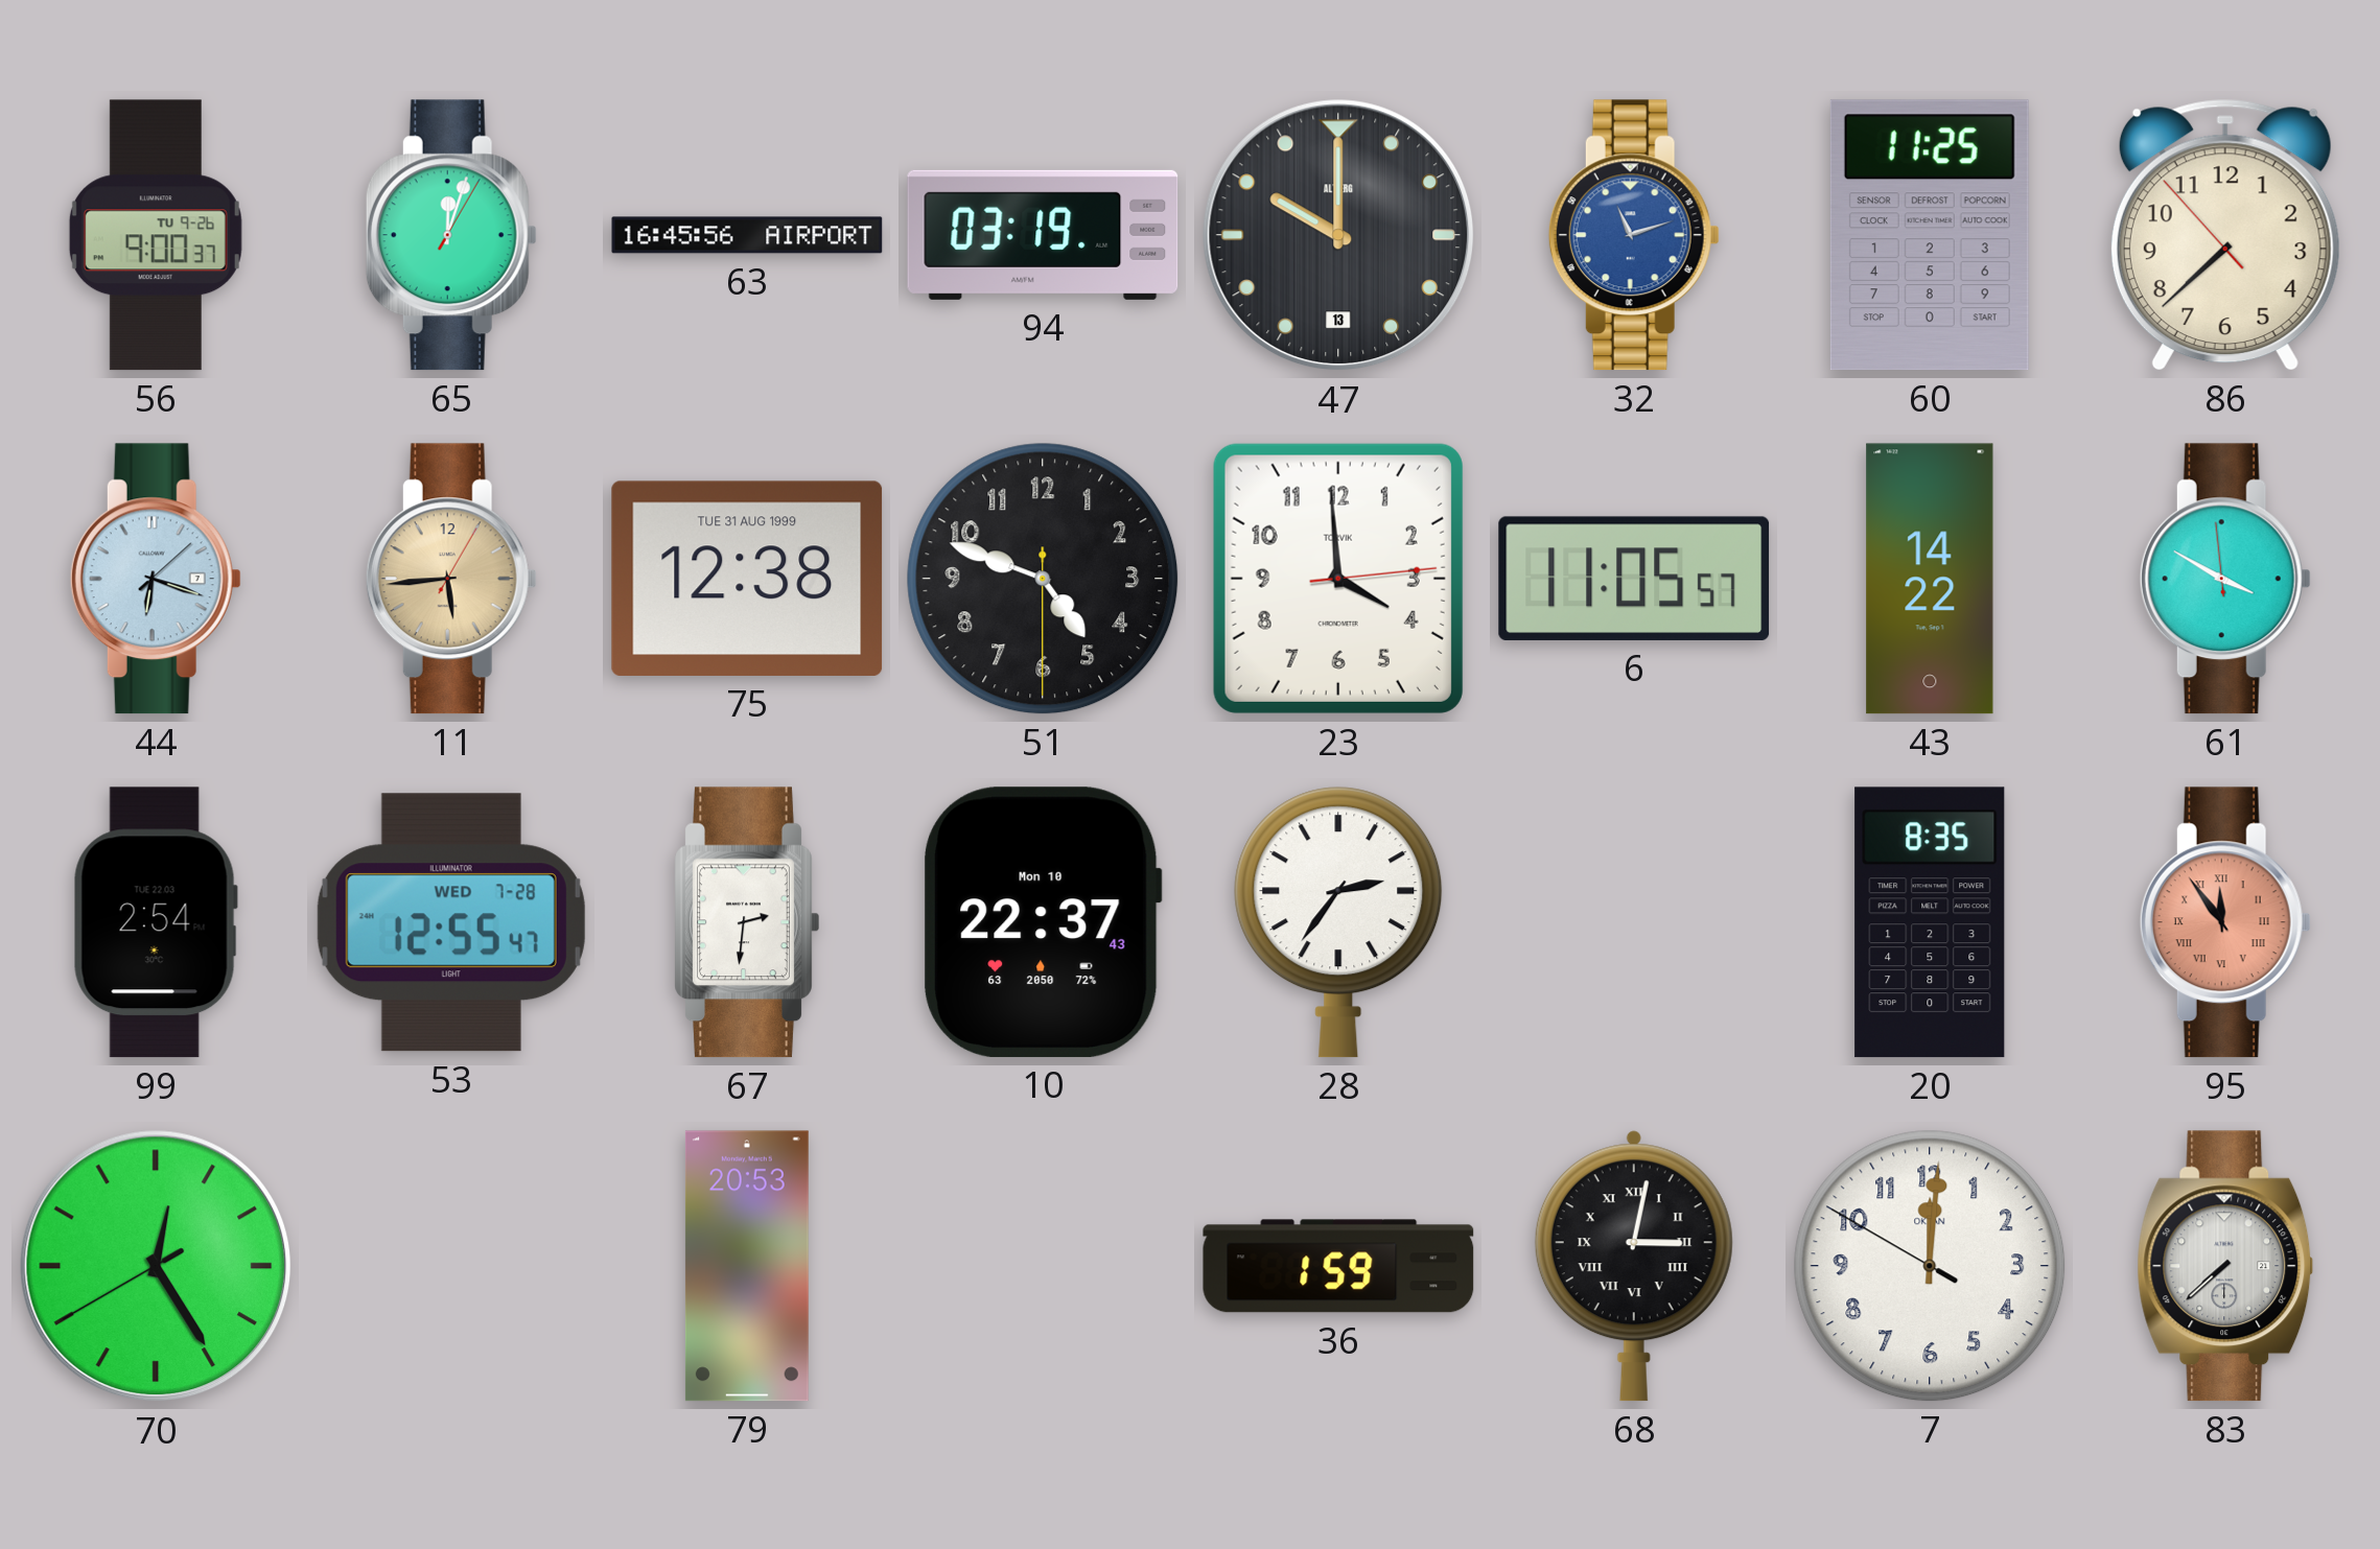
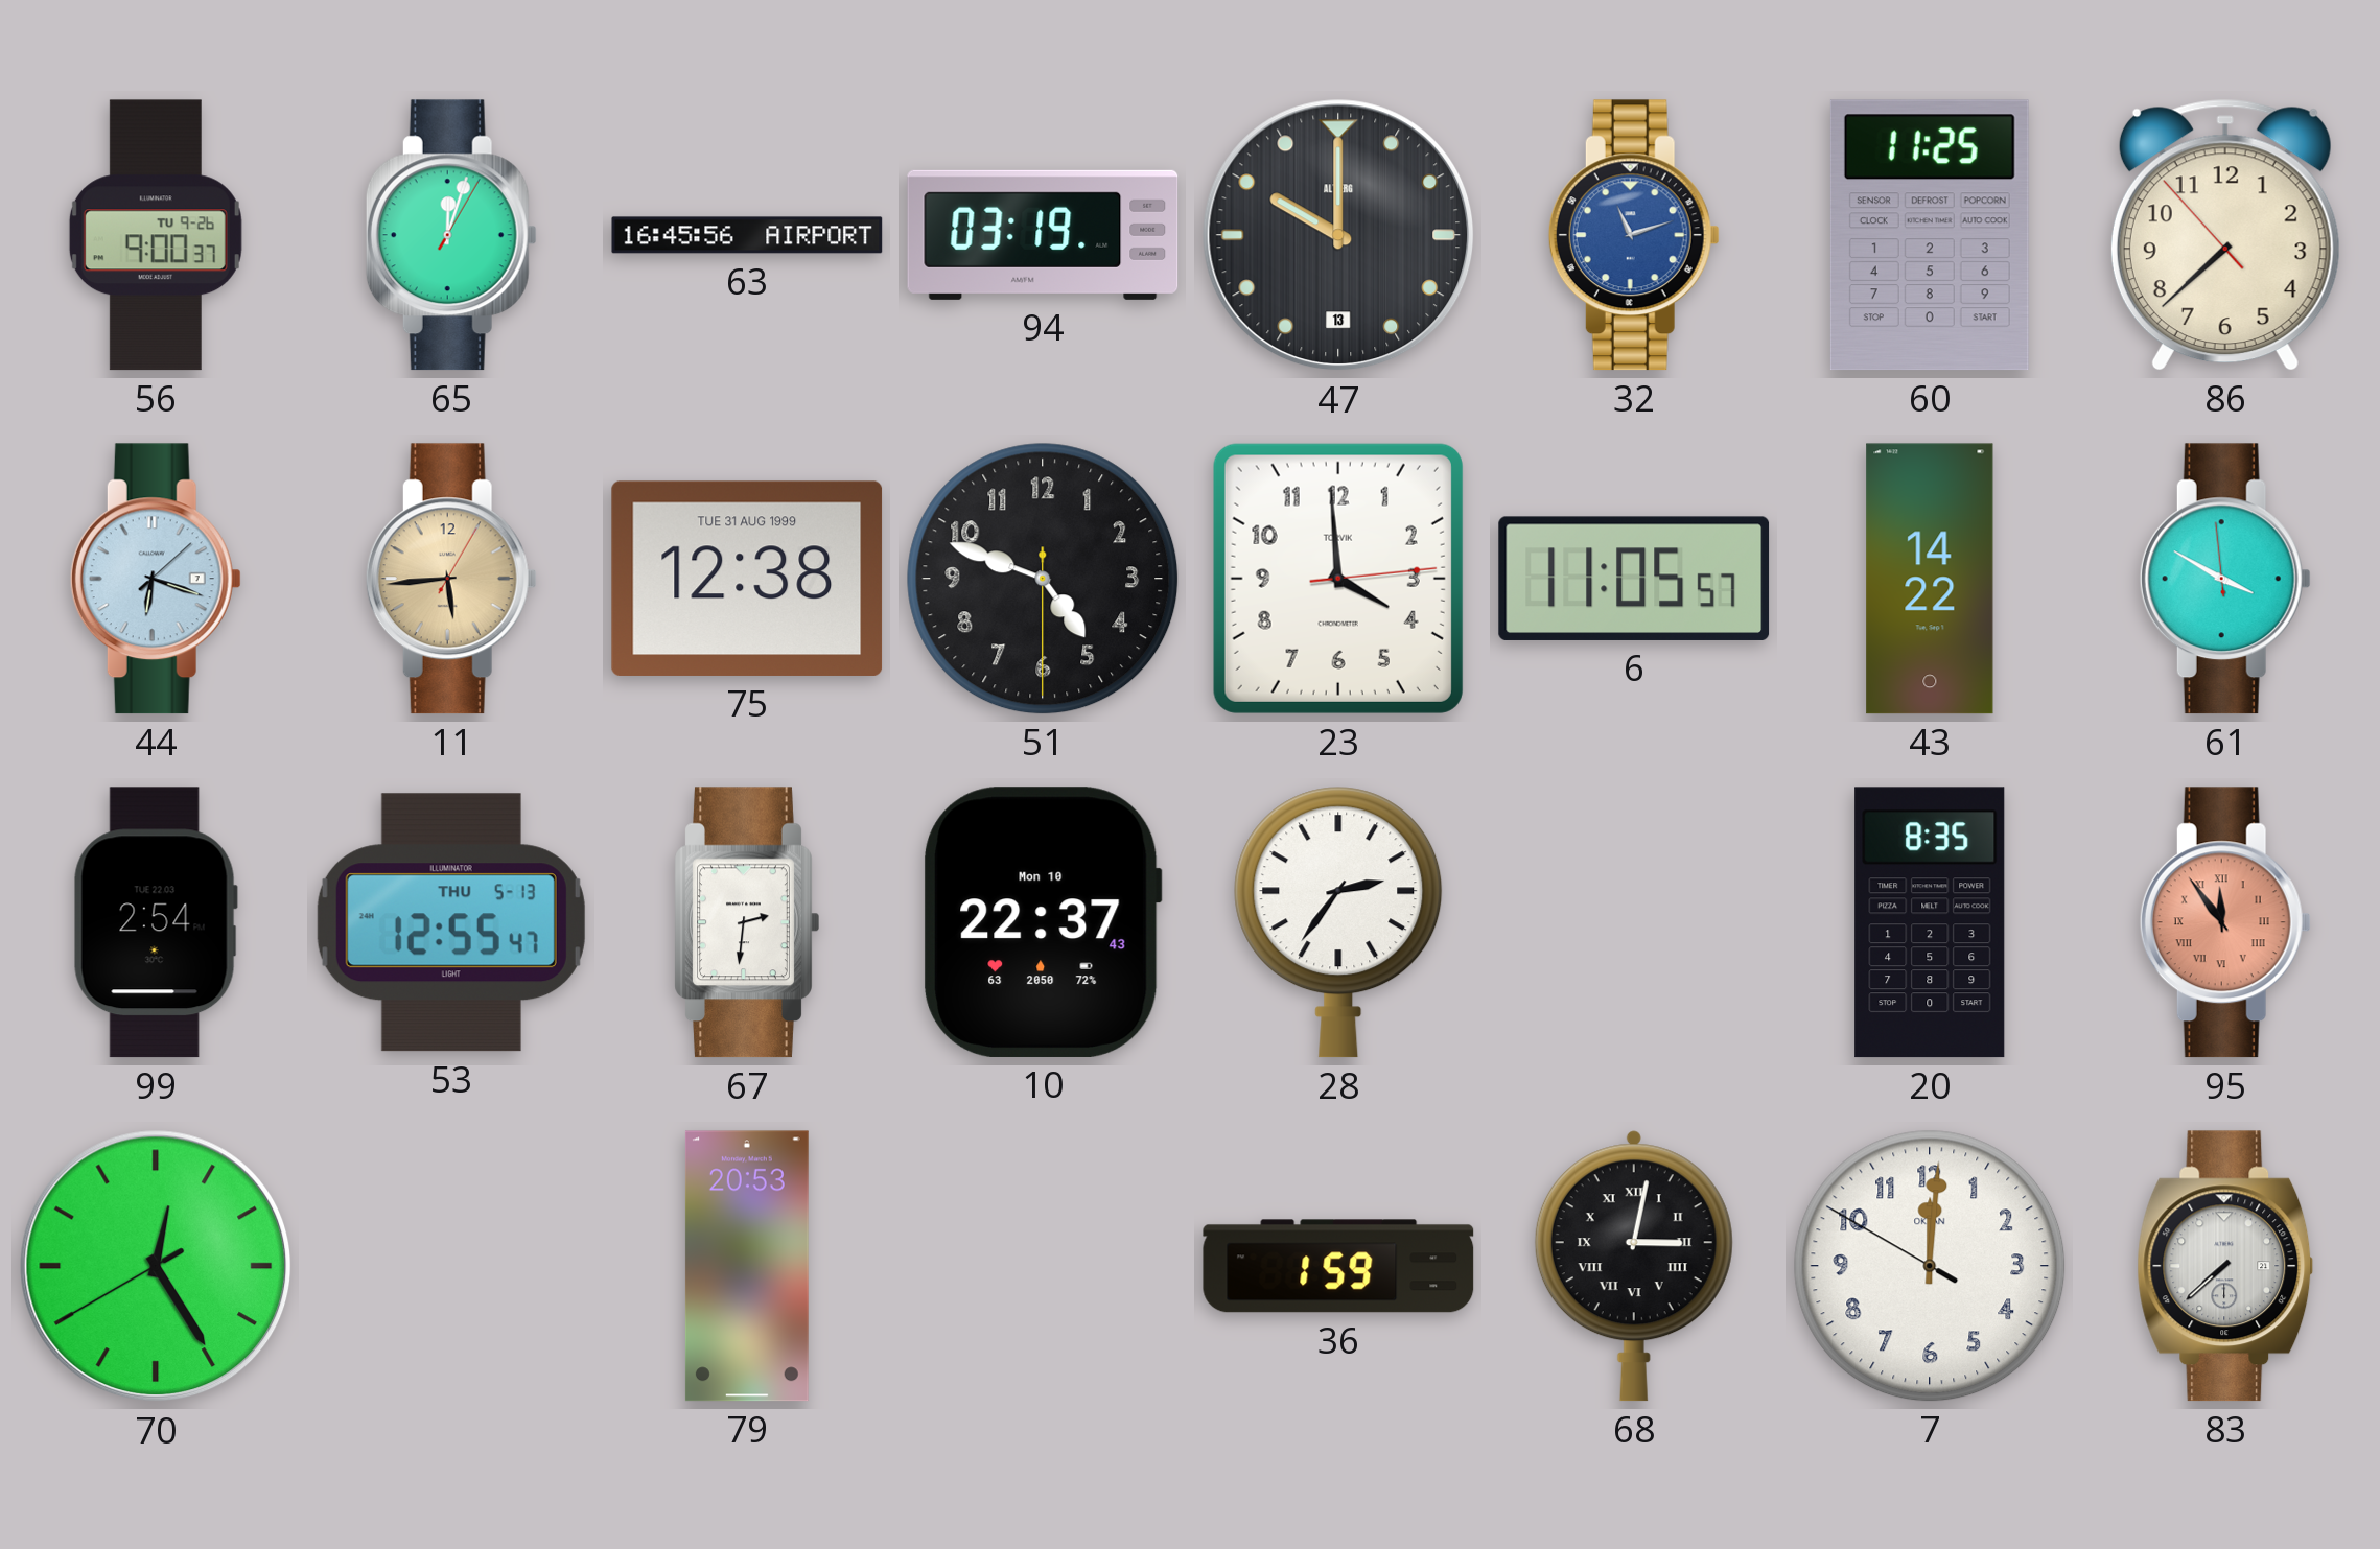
53 date: WED 7-28 -> THU 5-13
